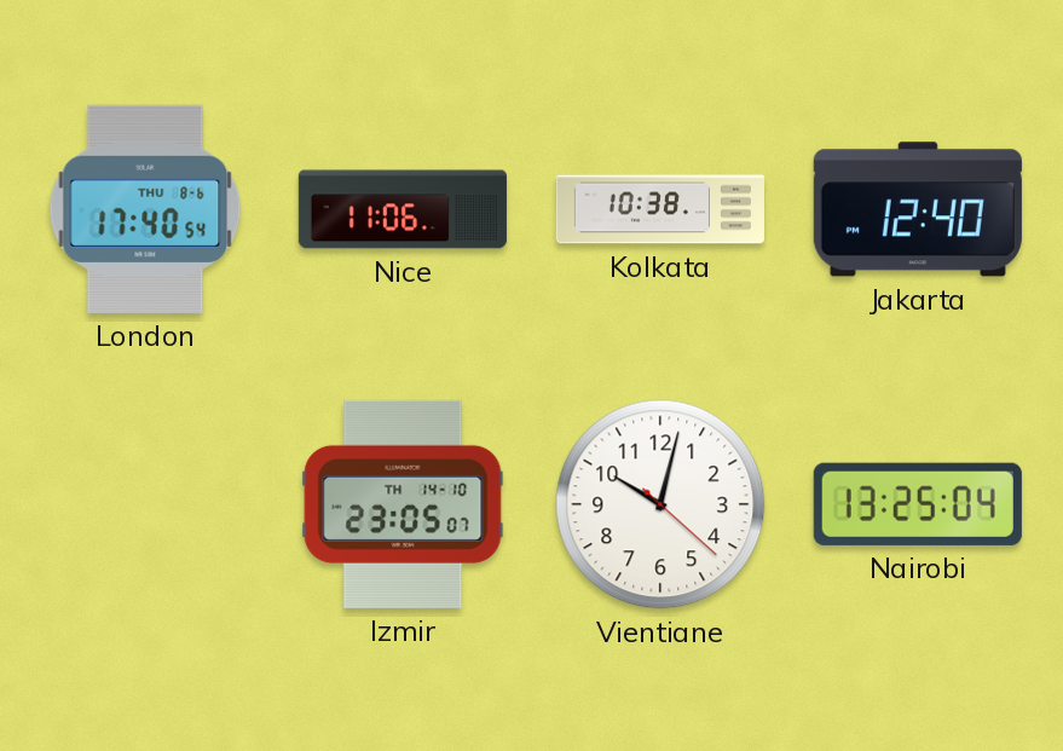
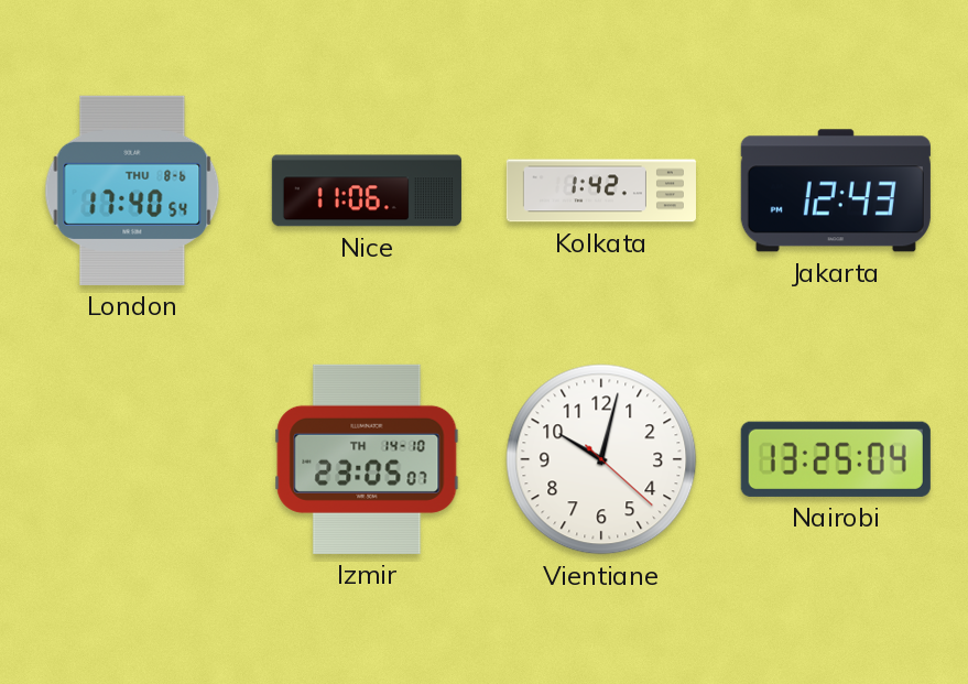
Kolkata: 10:38 -> 1:42
Jakarta: 12:40 -> 12:43
